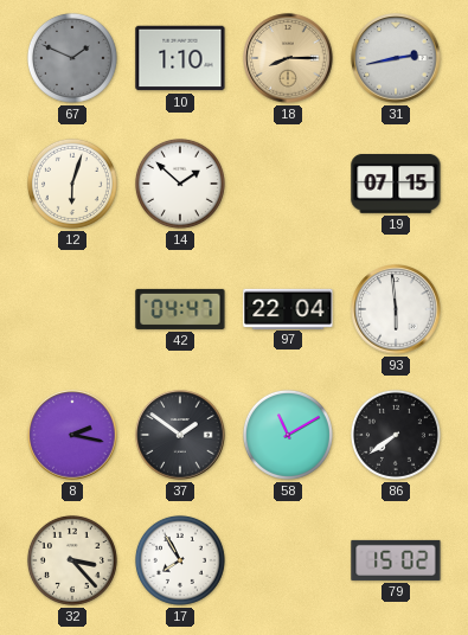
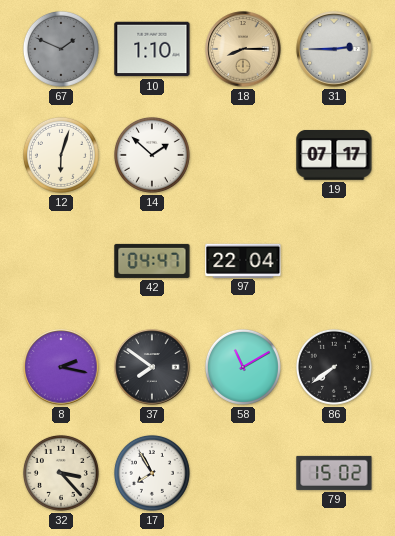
31: 2:43 -> 2:45
19: 07:15 -> 07:17
93: 5:59 -> none
37: 1:51 -> 7:51
